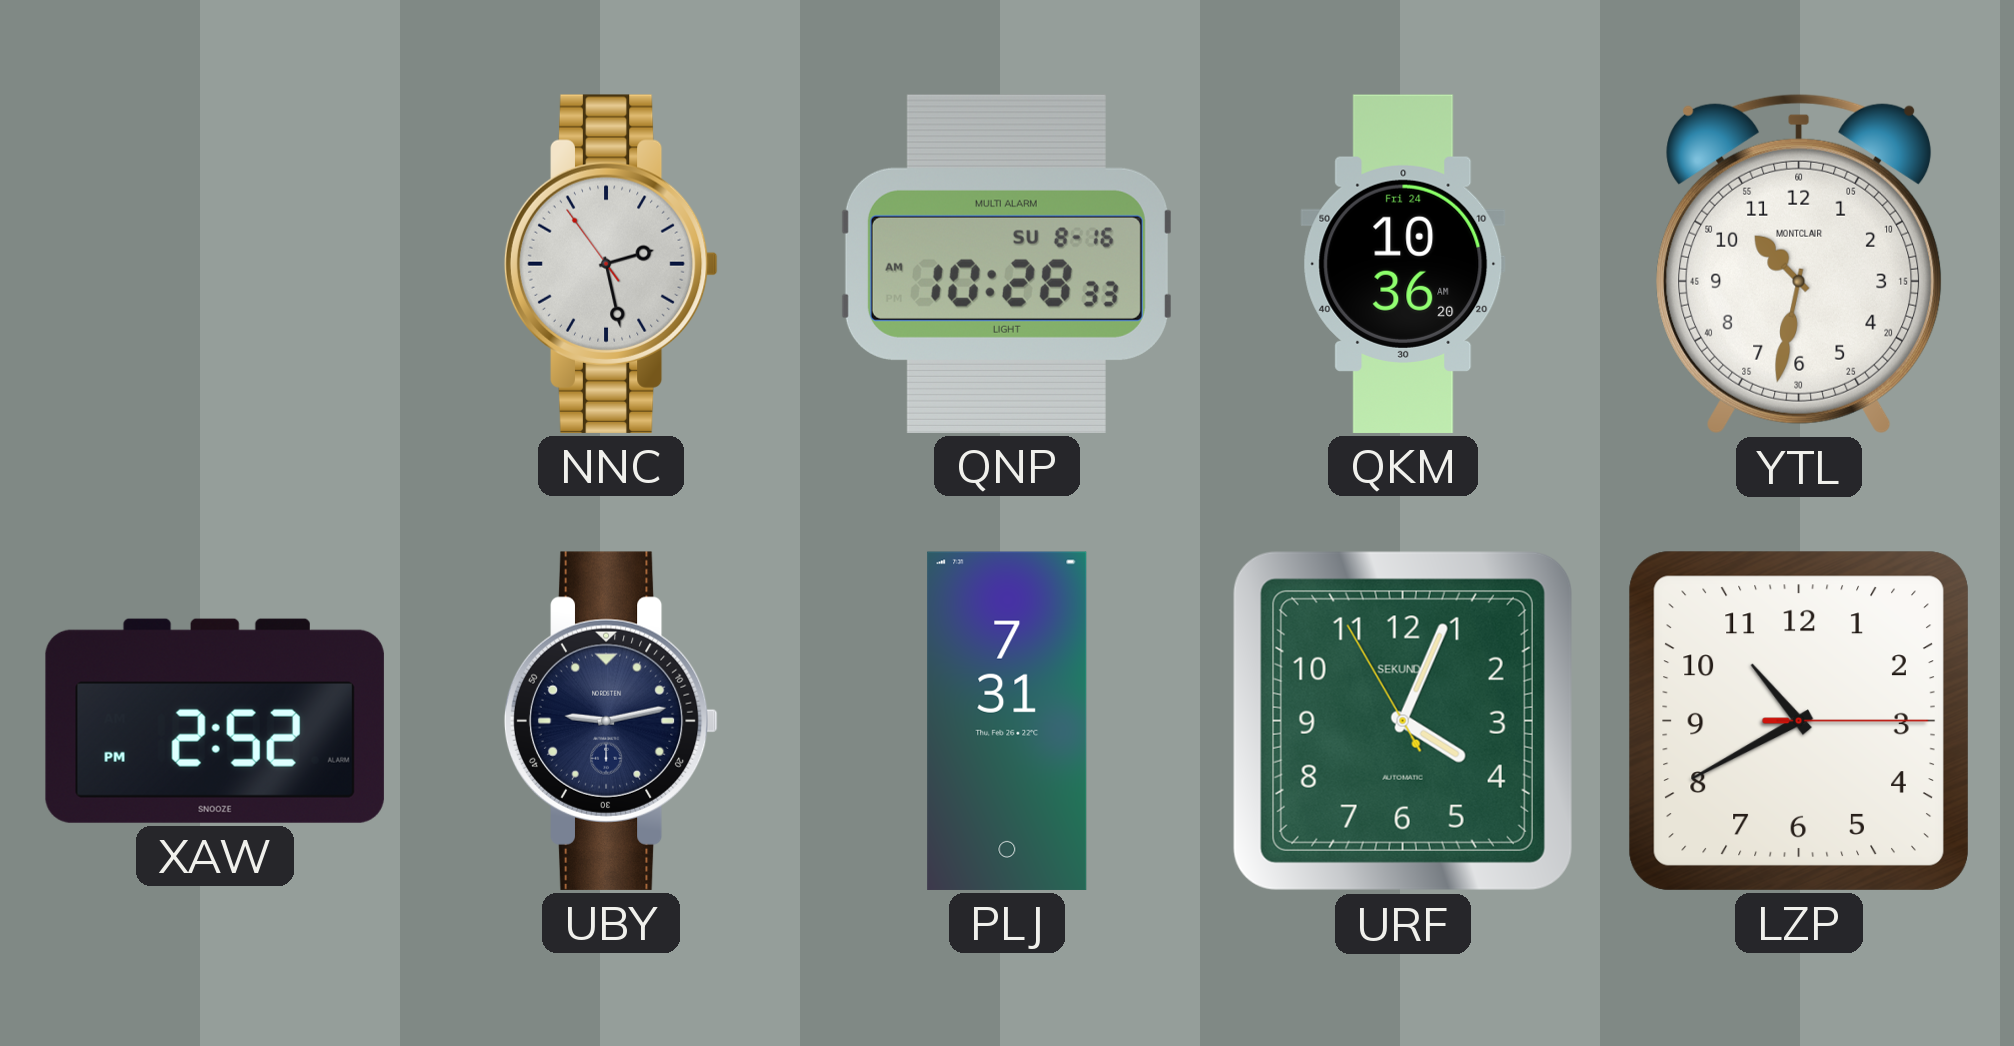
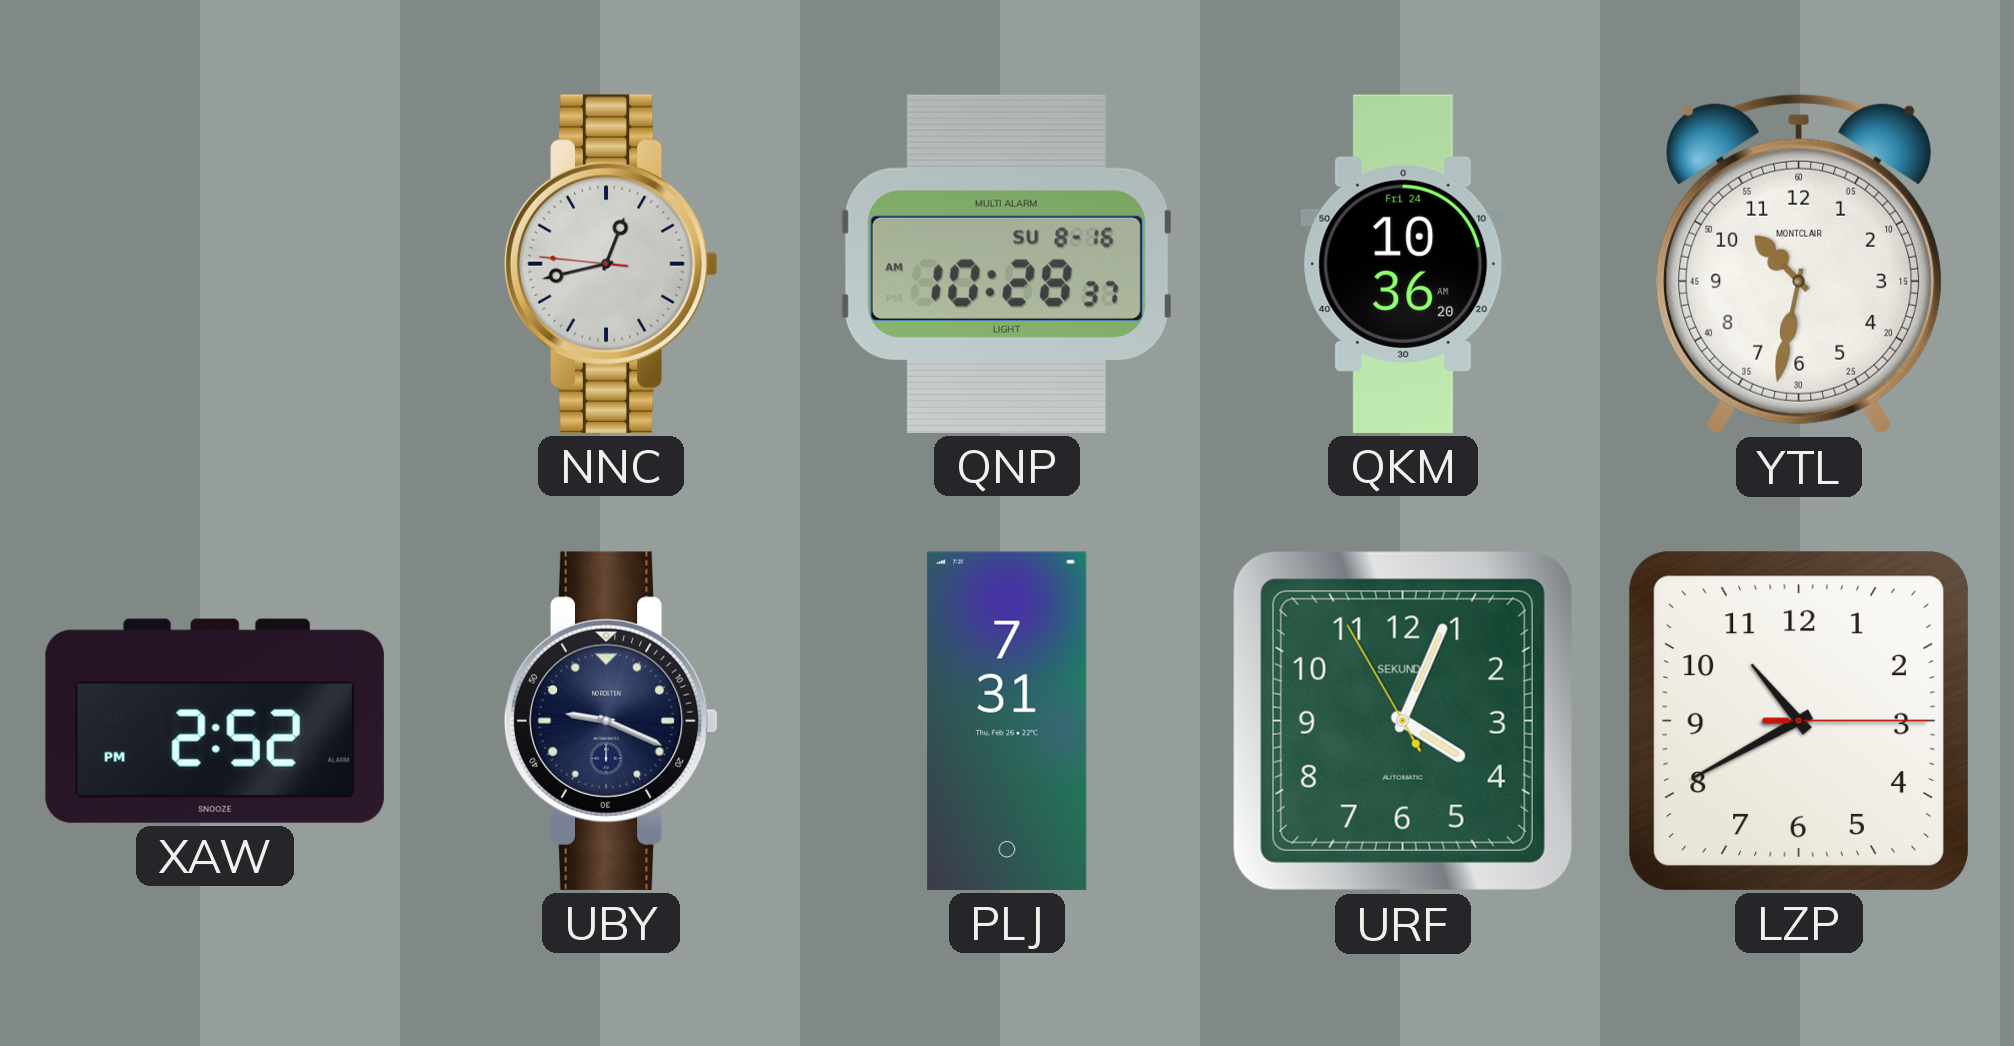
NNC: 2:27 -> 12:42
QNP: 10:28:33 AM -> 10:28:37 AM
UBY: 9:13 -> 9:19
